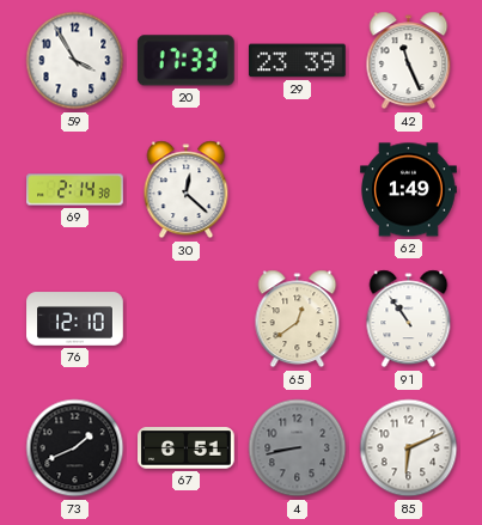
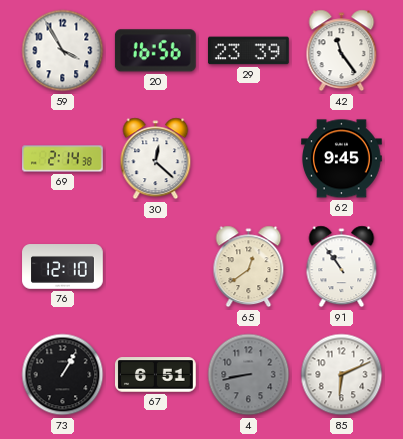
20: 17:33 -> 16:56
42: 11:26 -> 11:24
62: 1:49 -> 9:45
73: 1:41 -> 1:05
